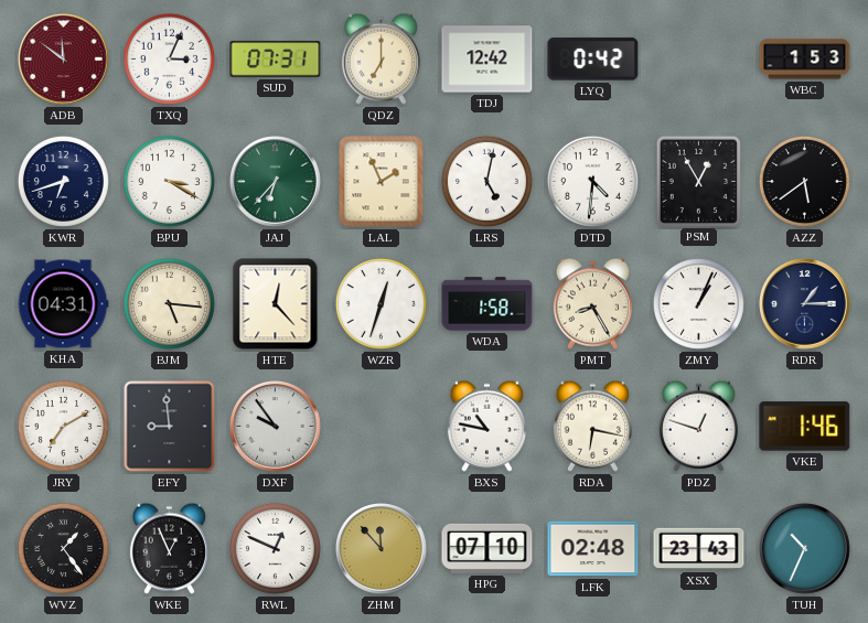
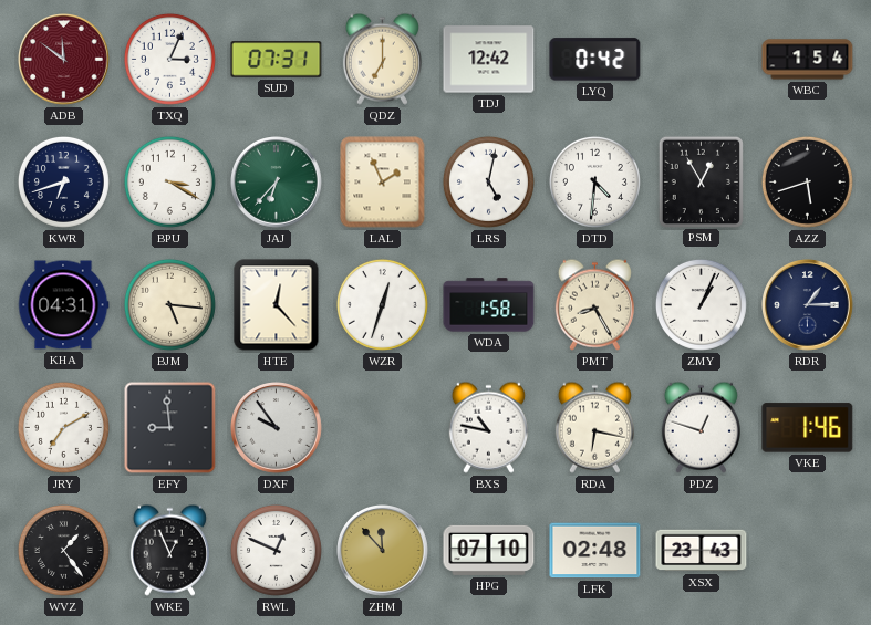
WBC: 1:53 -> 1:54
AZZ: 5:39 -> 5:42
TUH: 10:34 -> none
